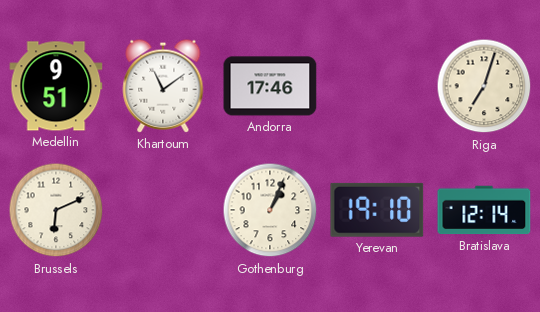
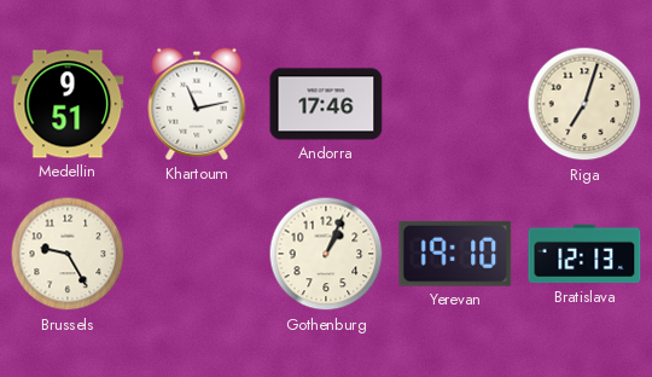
Khartoum: 11:09 -> 11:13
Brussels: 6:11 -> 9:25
Bratislava: 12:14 -> 12:13
